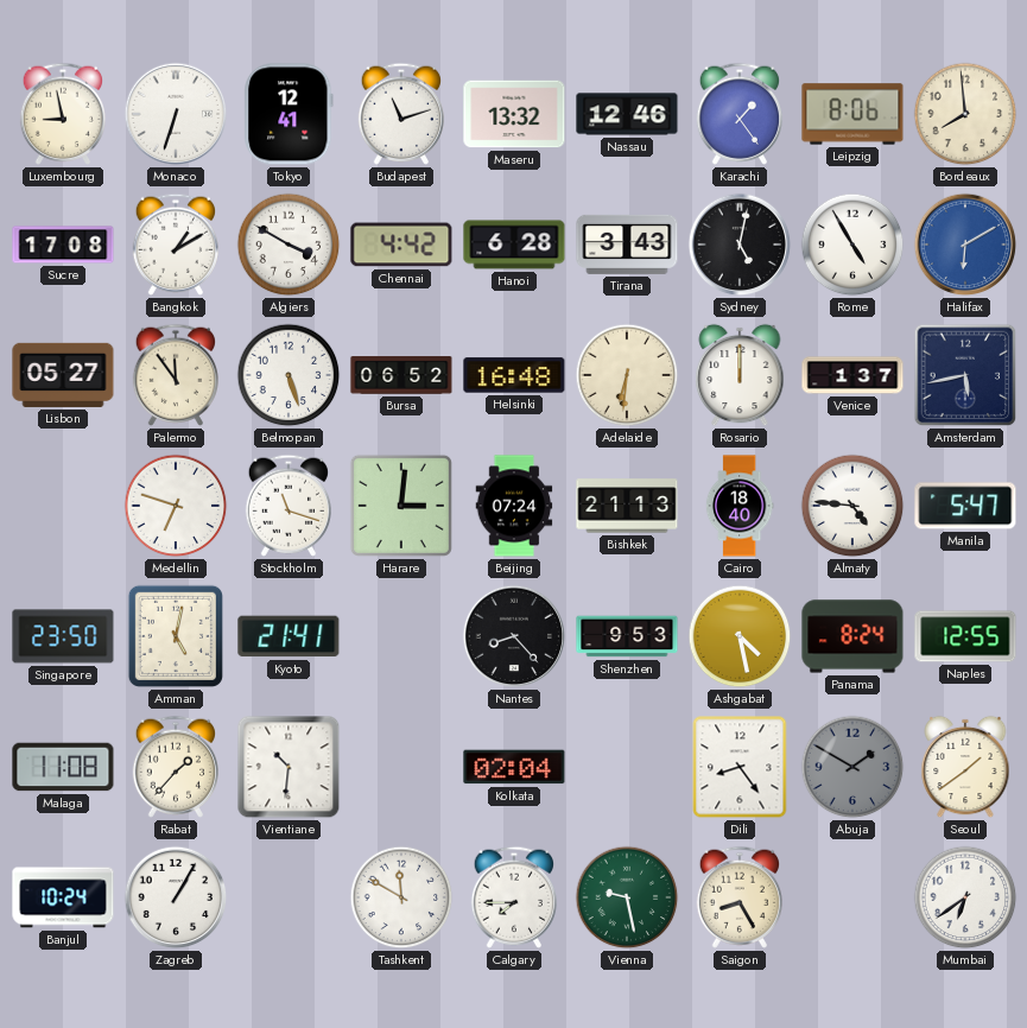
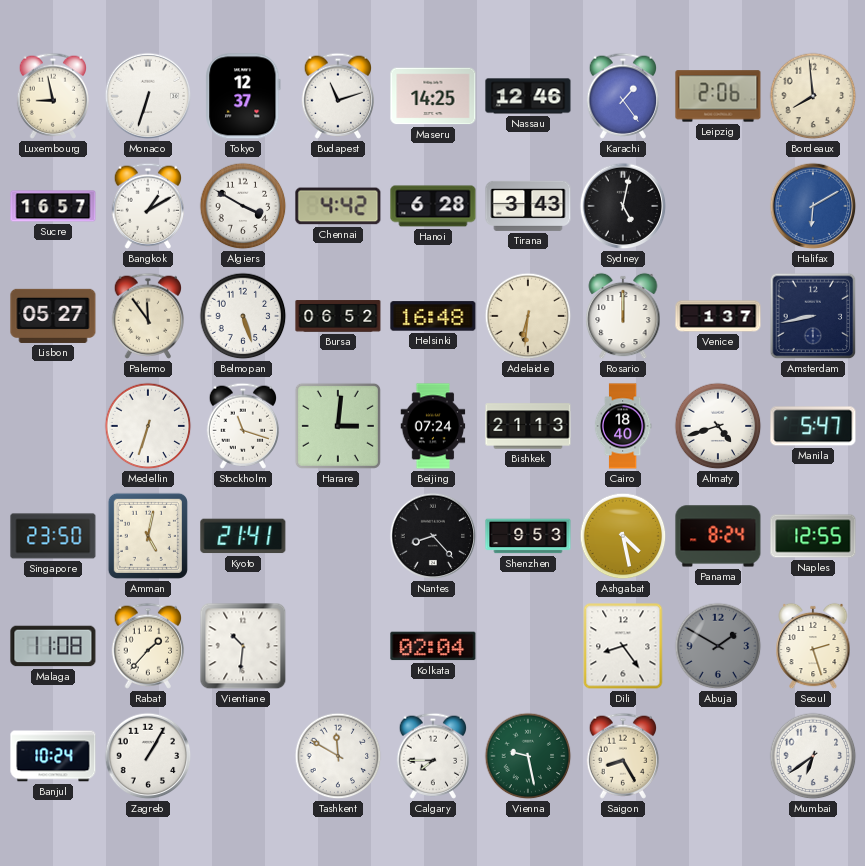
Tokyo: 12:41 -> 12:37
Maseru: 13:32 -> 14:25
Leipzig: 8:06 -> 2:06
Sucre: 17:08 -> 16:57
Rome: 4:55 -> none
Amsterdam: 5:43 -> 8:43
Medellin: 6:48 -> 6:33
Almaty: 4:46 -> 4:42
Seoul: 1:39 -> 2:27
